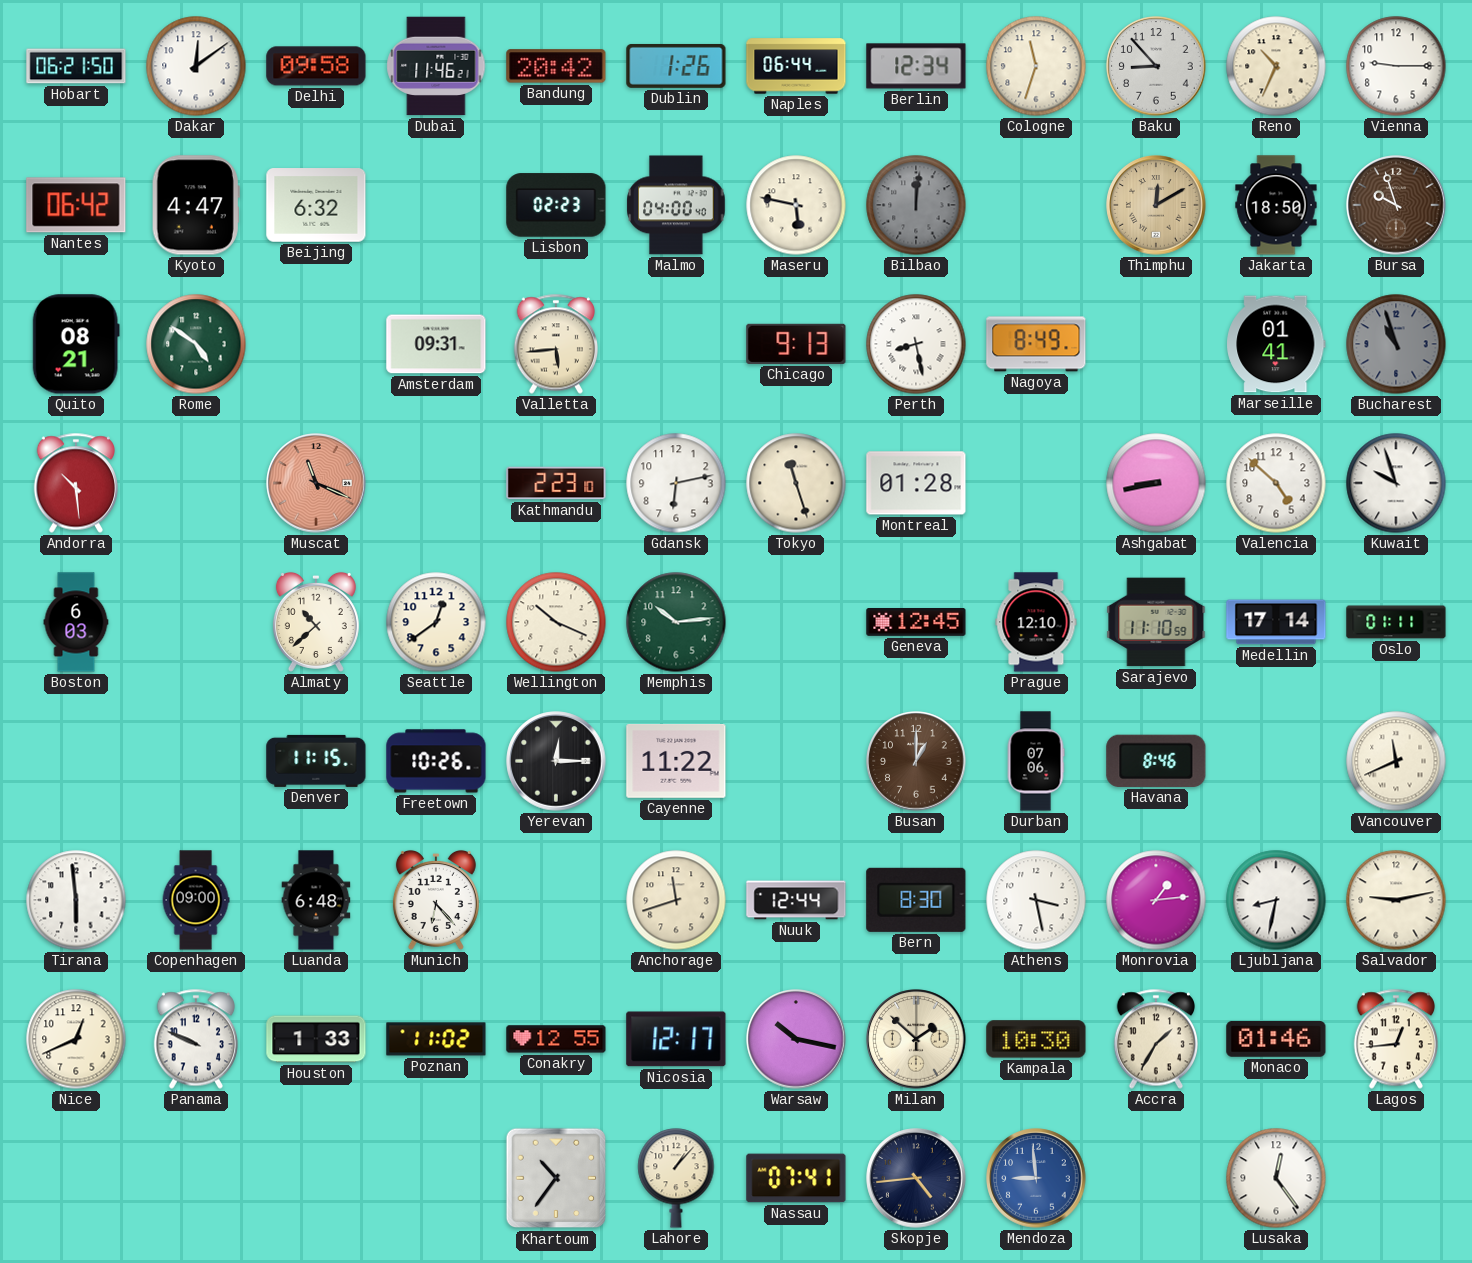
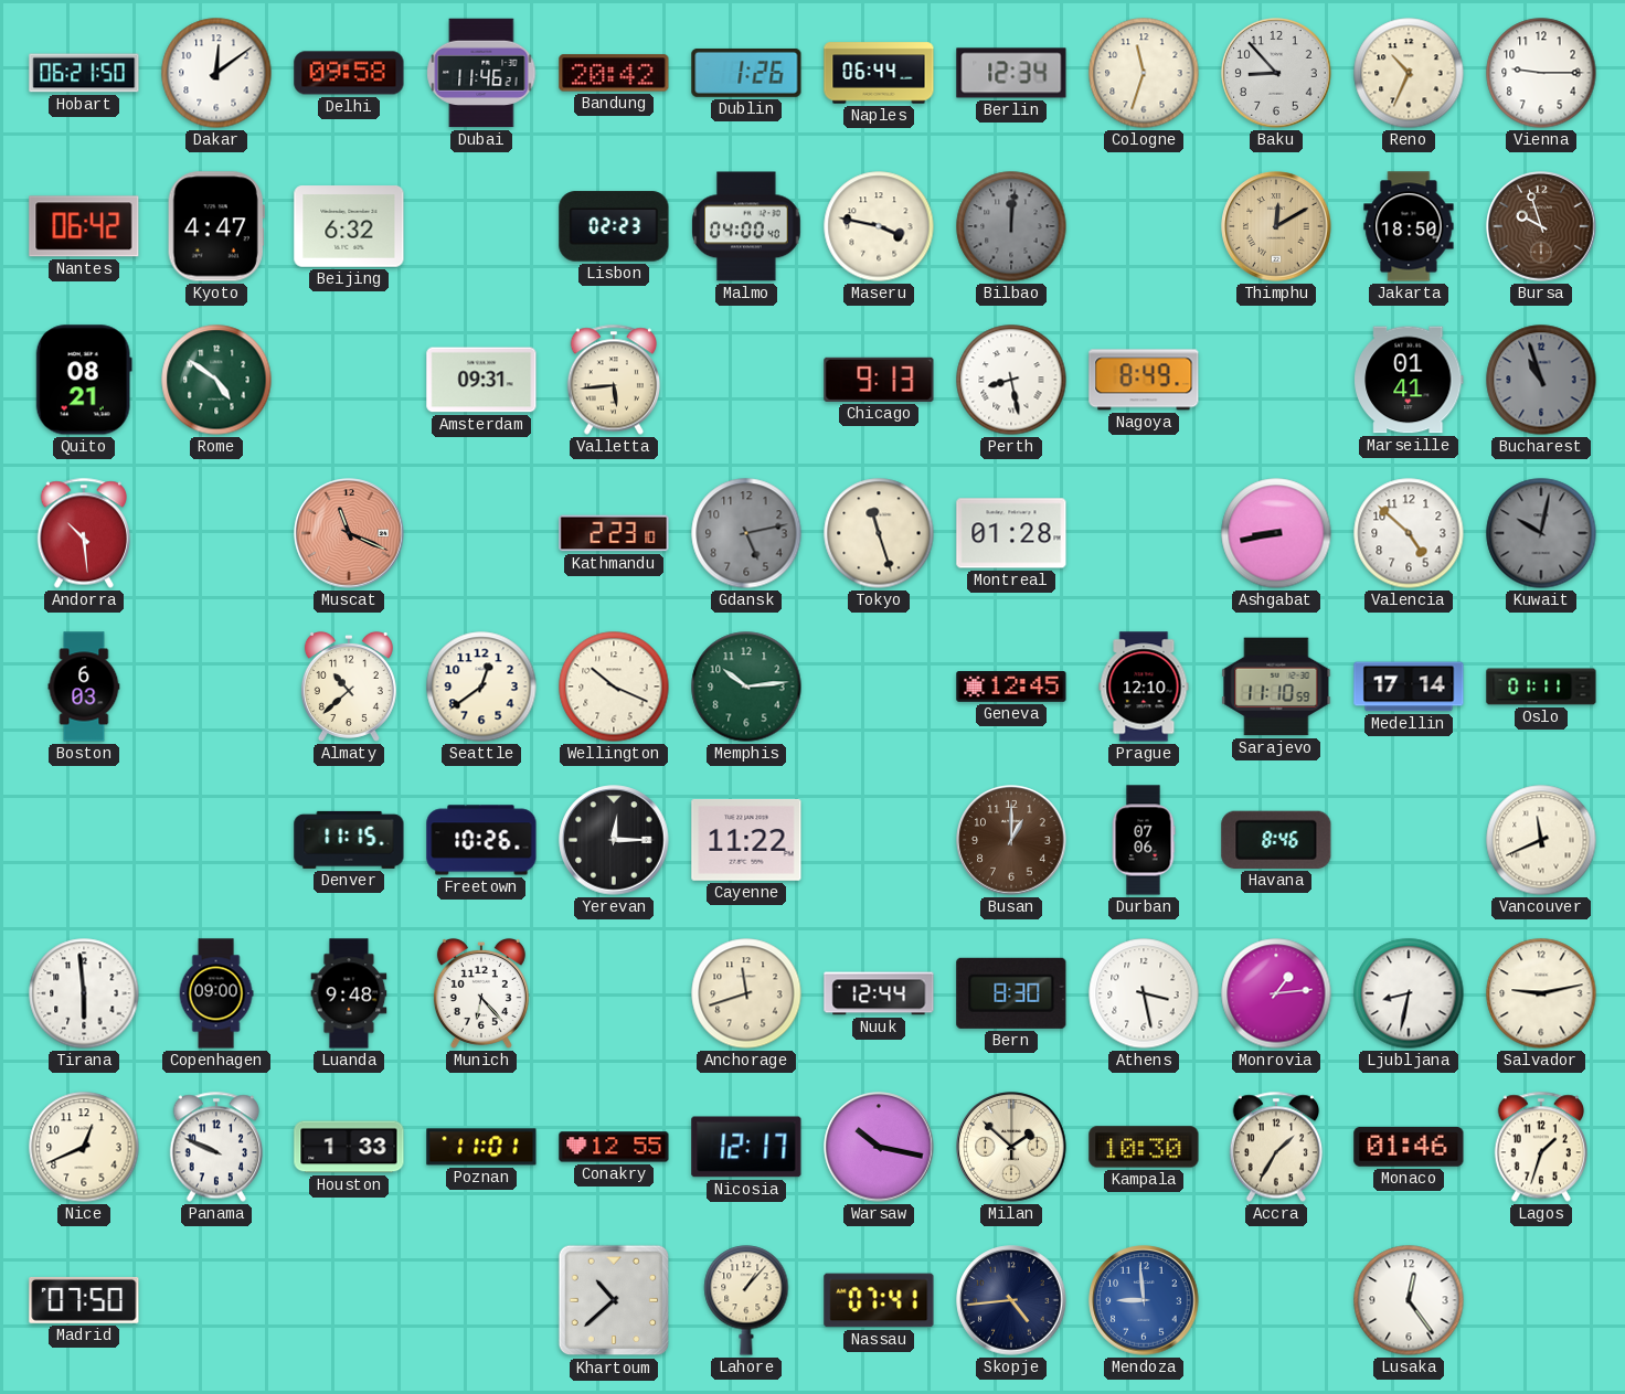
Maseru: 5:47 -> 3:47
Gdansk: 6:13 -> 5:13
Gdansk dial: white -> grey
Kuwait: 9:57 -> 10:02
Kuwait dial: white -> grey
Luanda: 6:48 -> 9:48
Poznan: 11:02 -> 11:01
Lagos: 12:44 -> 1:33
Madrid: none -> 07:50
Khartoum: 10:36 -> 10:38
